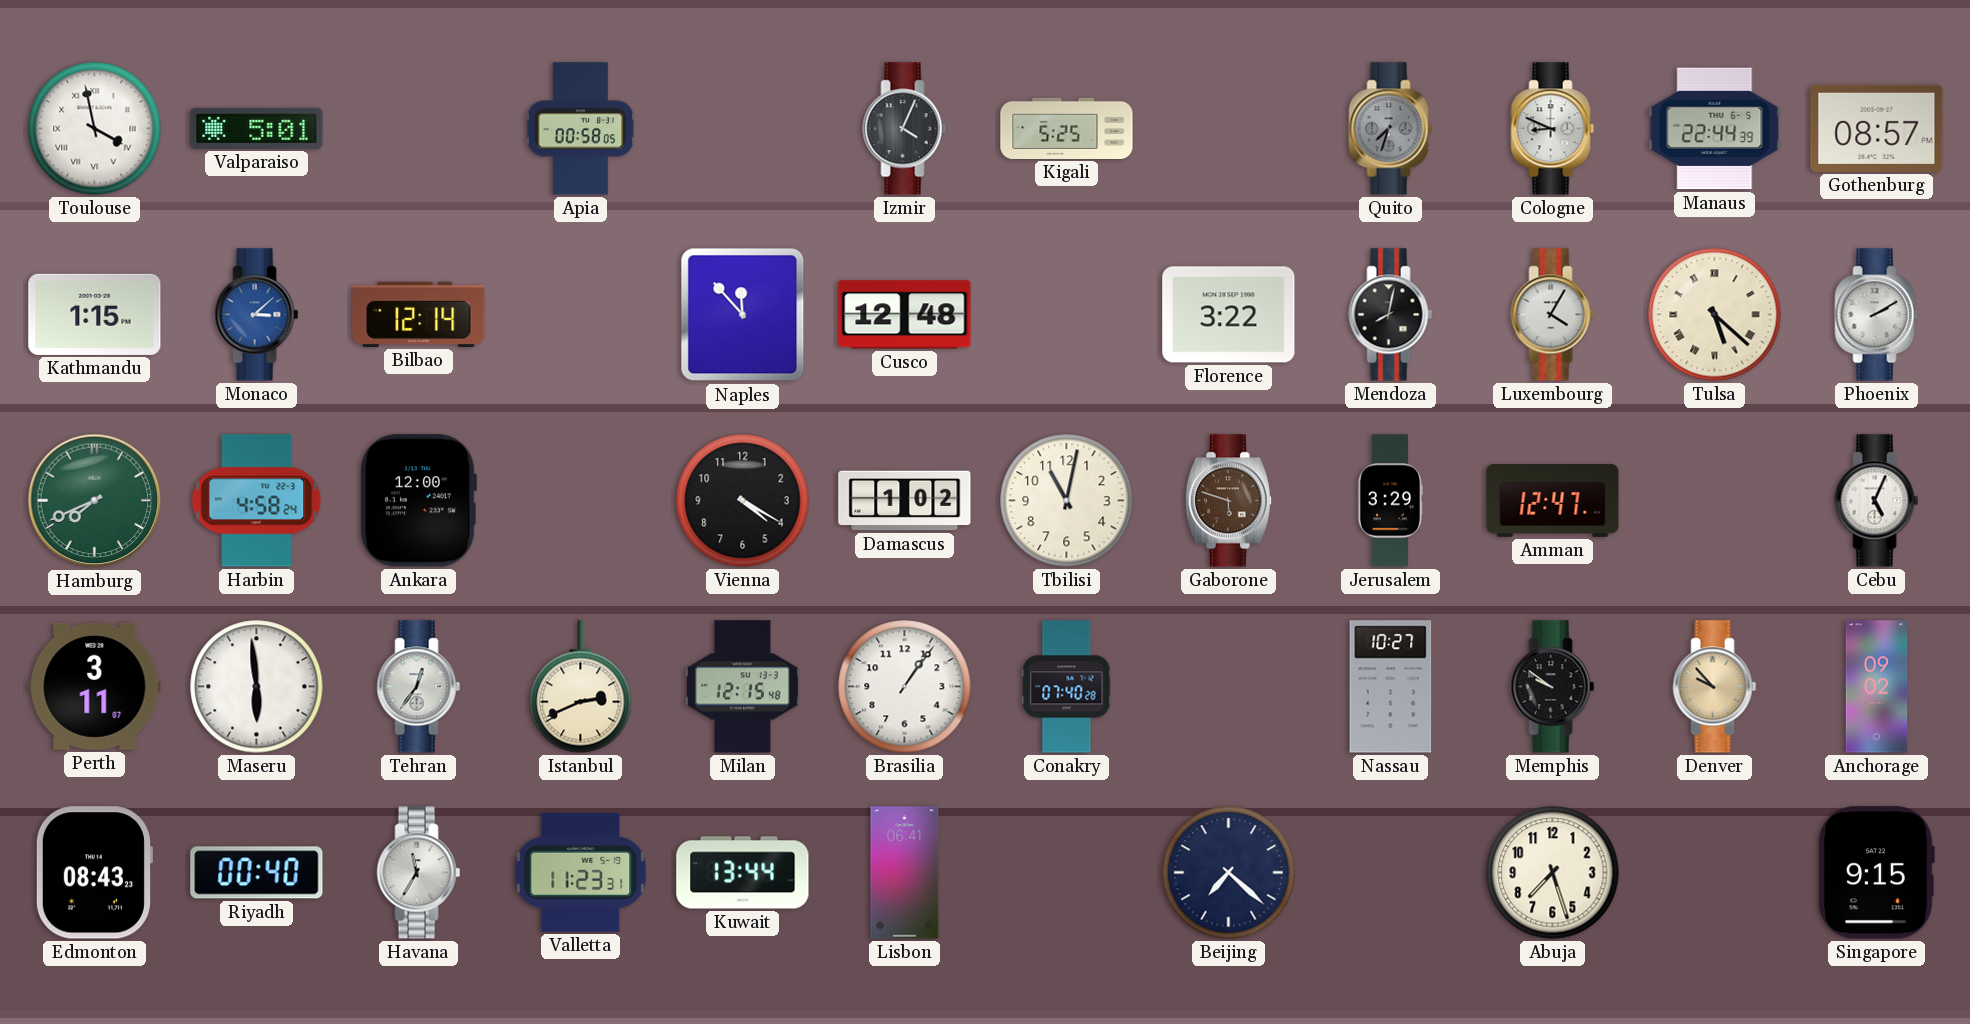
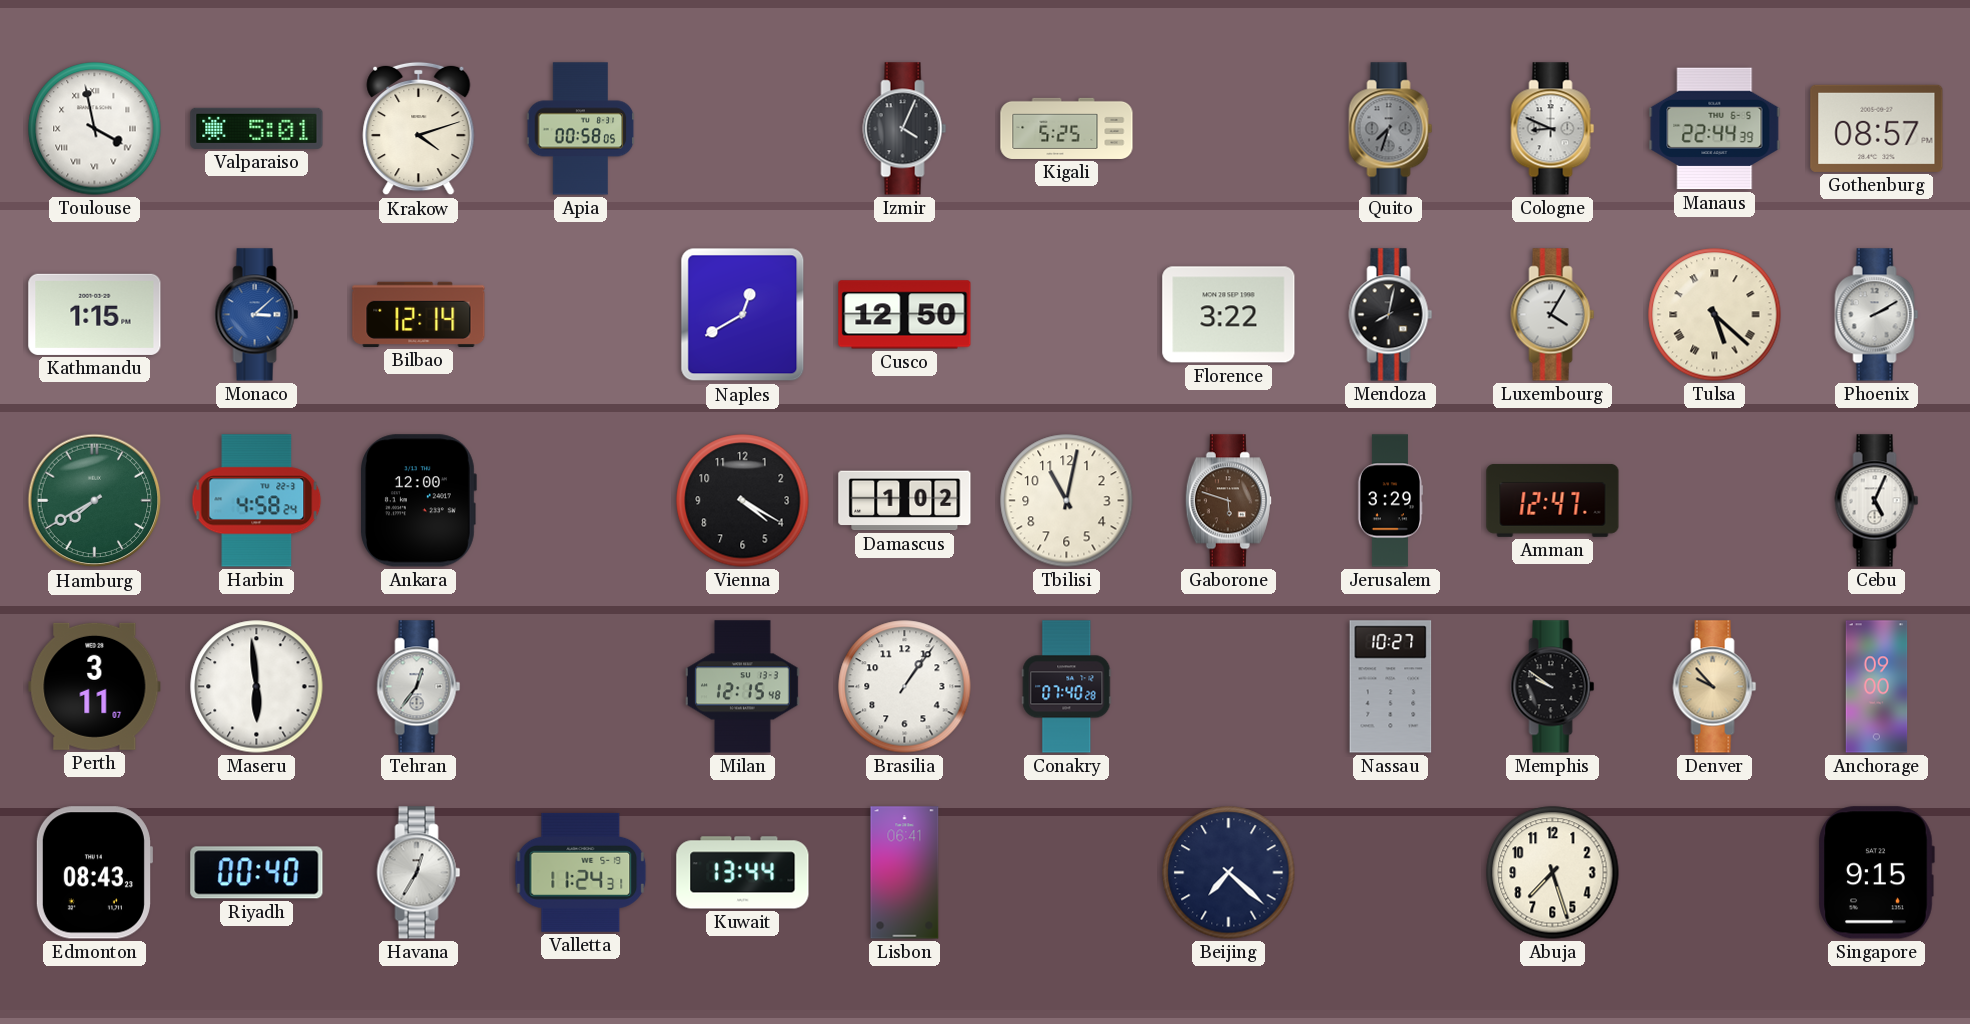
Krakow: none -> 4:12
Naples: 11:53 -> 12:40
Cusco: 12:48 -> 12:50
Hamburg: 7:41 -> 7:40
Istanbul: 2:41 -> none
Anchorage: 09:02 -> 09:00
Havana: 11:35 -> 12:35
Valletta: 11:23 -> 11:24
